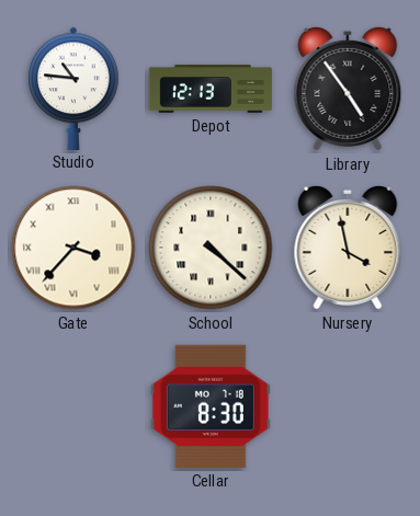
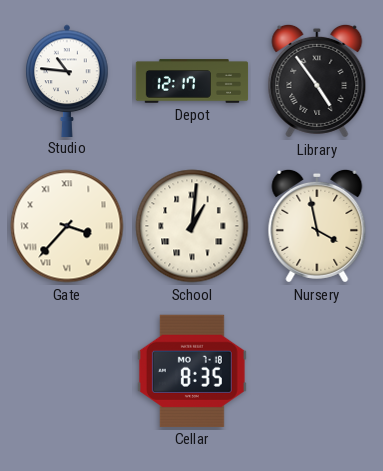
Depot: 12:13 -> 12:17
School: 4:22 -> 1:01
Cellar: 8:30 -> 8:35
